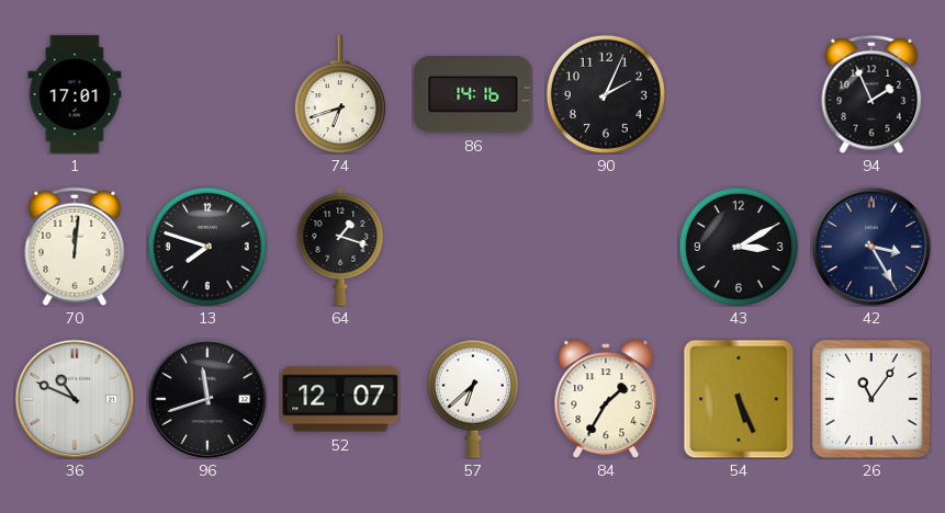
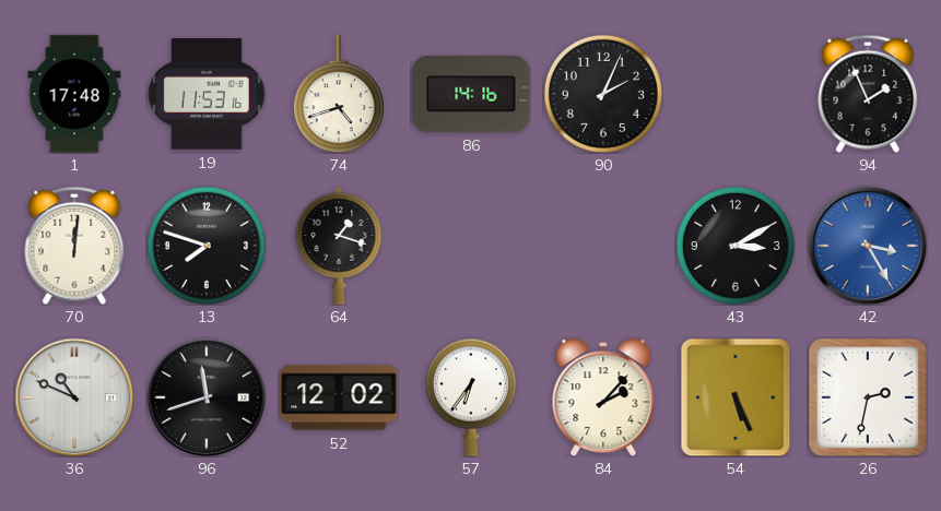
1: 17:01 -> 17:48
19: none -> 11:53
74: 6:42 -> 4:42
42 dial: navy -> blue
52: 12:07 -> 12:02
57: 6:38 -> 6:36
84: 1:35 -> 2:07
26: 11:06 -> 2:32
